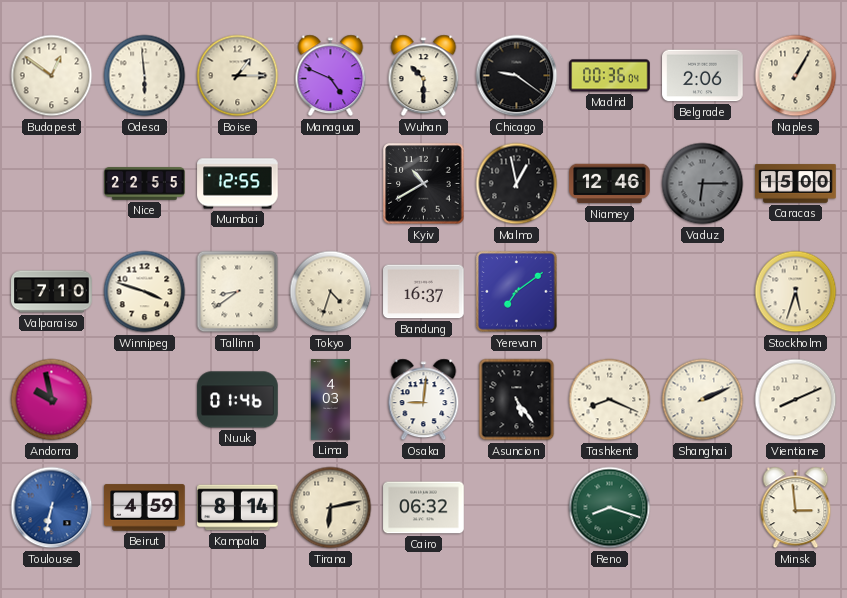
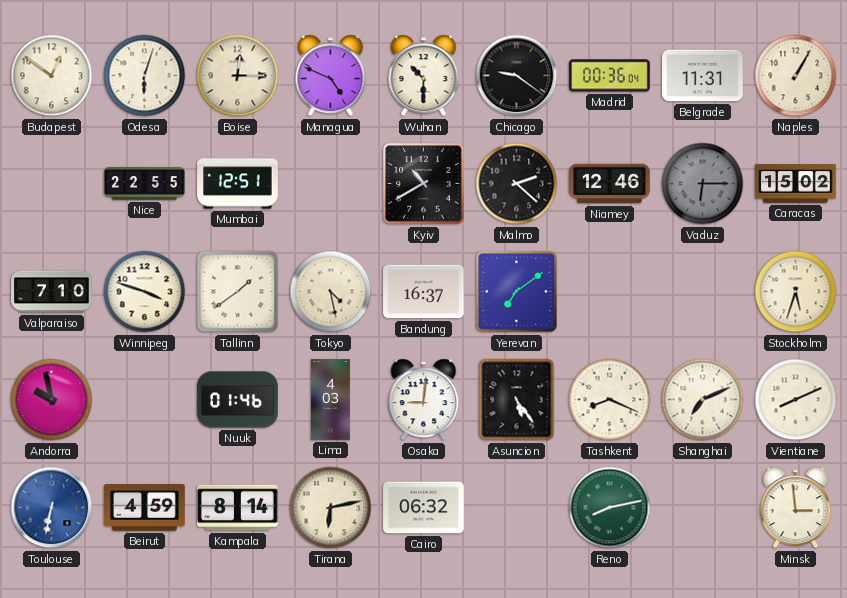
Odesa: 5:59 -> 6:03
Boise: 1:15 -> 12:15
Belgrade: 2:06 -> 11:31
Mumbai: 12:55 -> 12:51
Malmo: 12:58 -> 2:22
Caracas: 15:00 -> 15:02
Tallinn: 8:39 -> 1:39
Tokyo: 4:33 -> 4:28
Shanghai: 2:11 -> 7:11
Reno: 8:18 -> 8:13
